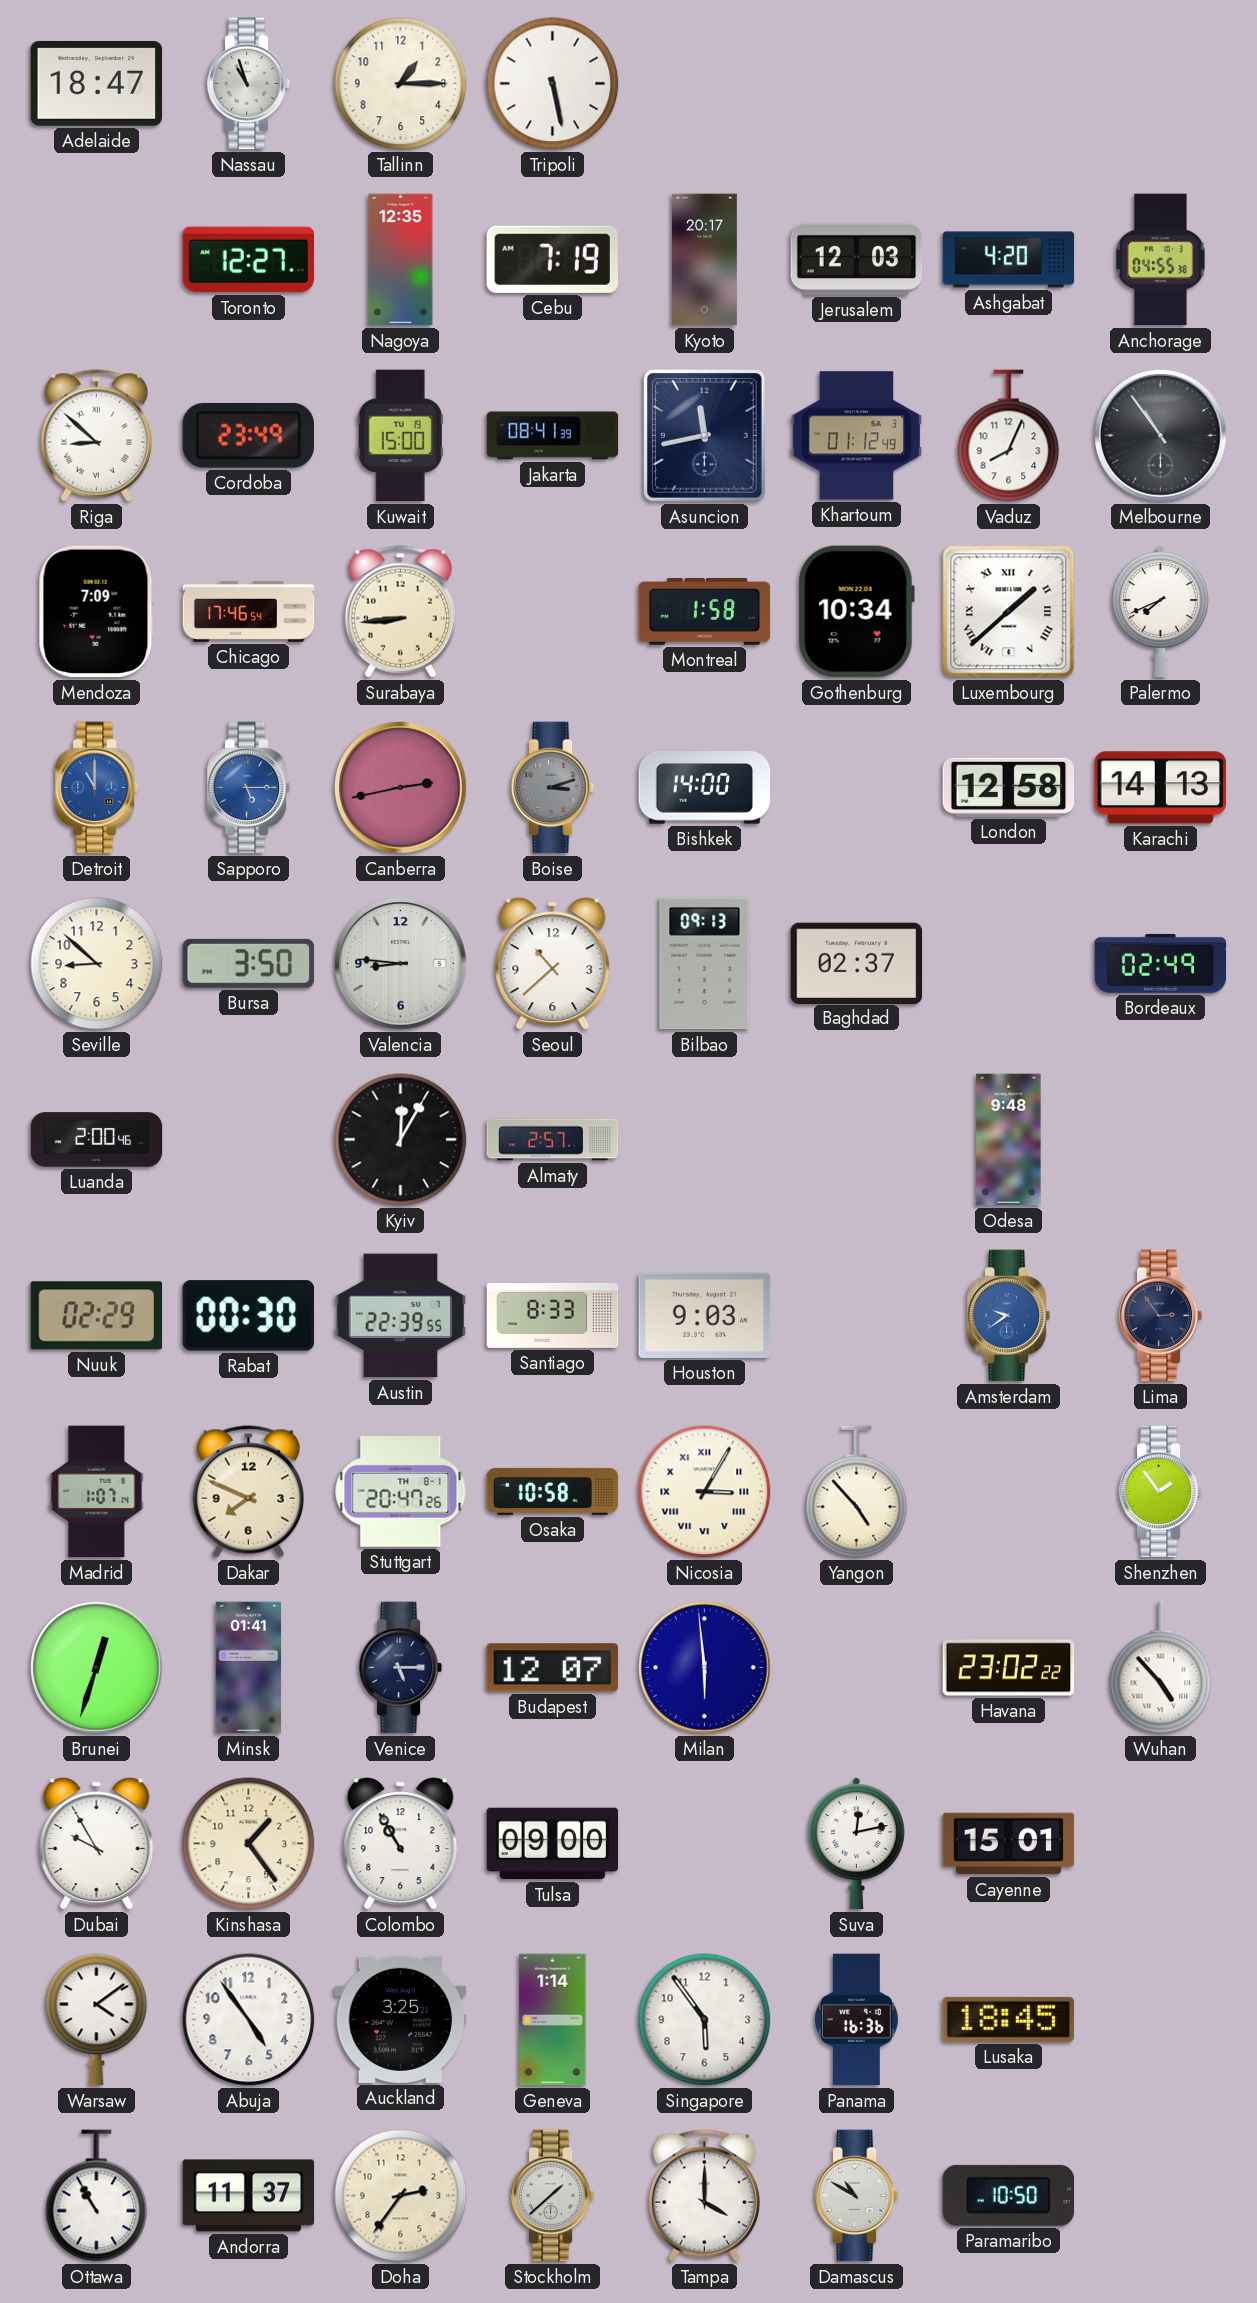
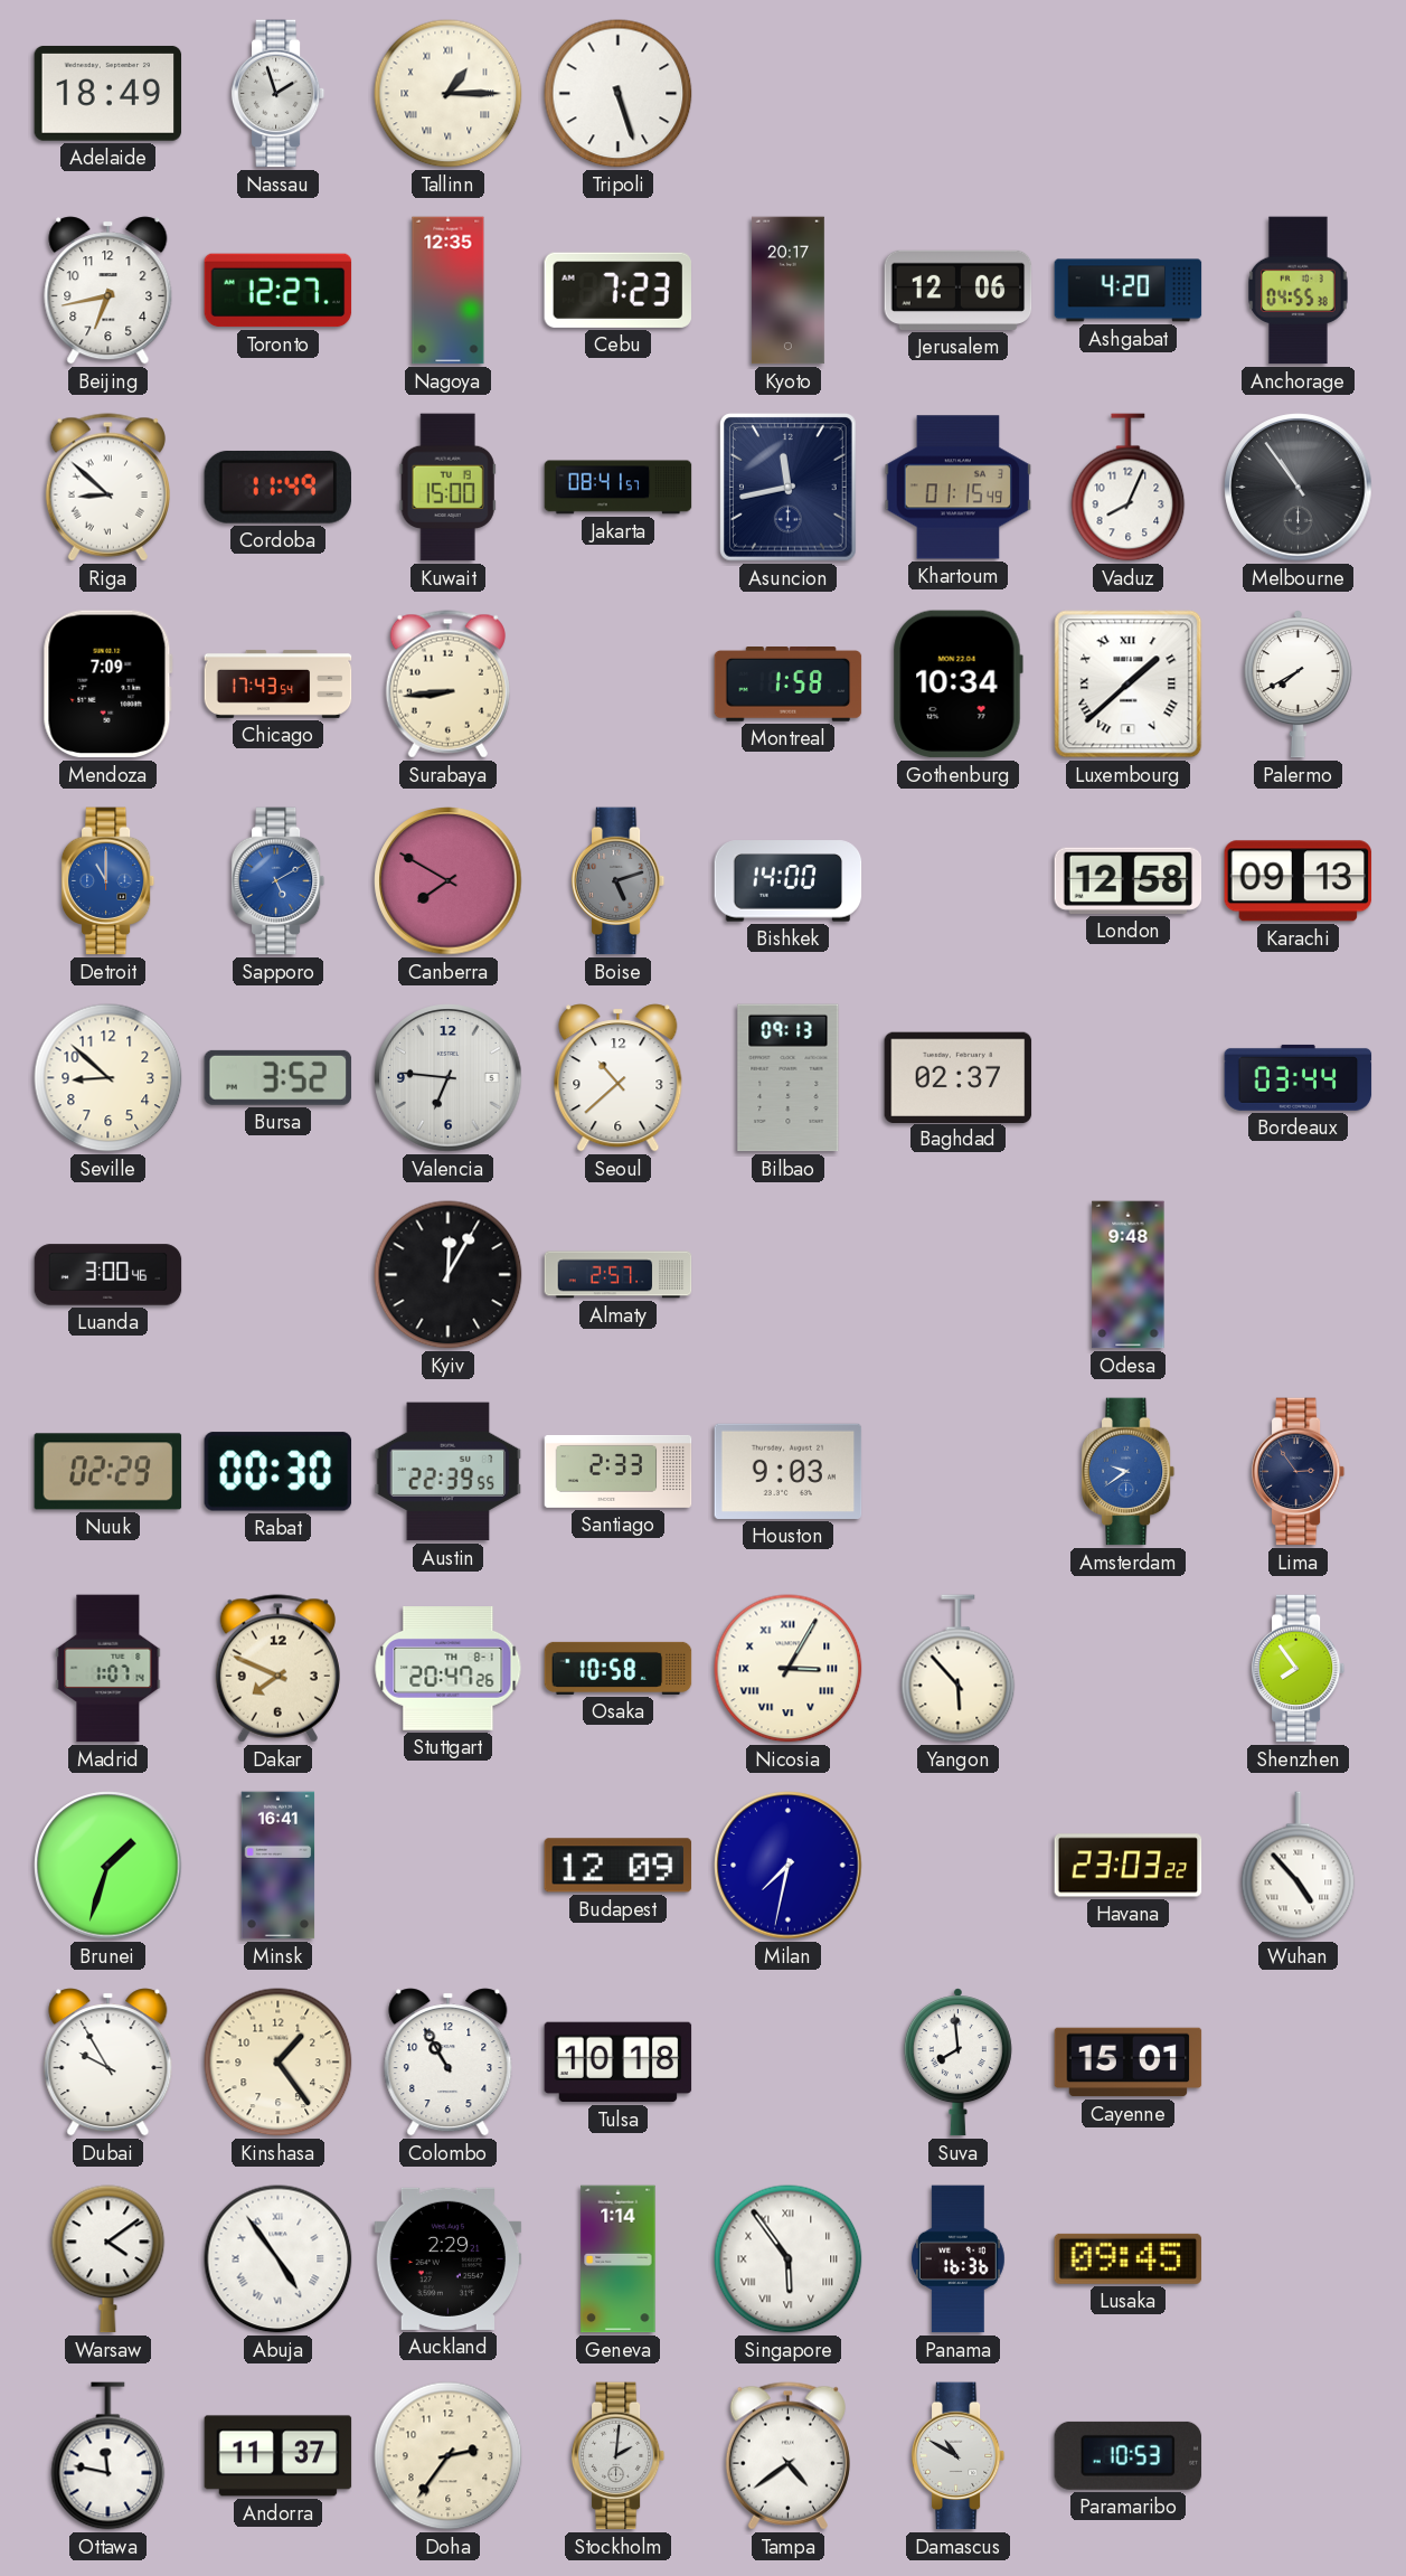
Adelaide: 18:47 -> 18:49
Nassau: 10:57 -> 1:57
Tallinn numerals: Arabic -> Roman
Tripoli: 5:28 -> 5:27
Beijing: none -> 6:43
Cebu: 7:19 -> 7:23
Jerusalem: 12:03 -> 12:06
Cordoba: 23:49 -> 11:49
Jakarta: 08:41:39 -> 08:41:57
Khartoum: 01:12 -> 01:15
Chicago: 17:46 -> 17:43
Palermo: 7:41 -> 7:40
Sapporo: 5:15 -> 5:10
Canberra: 2:43 -> 7:50
Boise: 3:12 -> 5:12
Karachi: 14:13 -> 09:13
Bursa: 3:50 -> 3:52
Valencia: 8:46 -> 6:46
Bordeaux: 02:49 -> 03:44
Luanda: 2:00 -> 3:00
Santiago: 8:33 -> 2:33
Yangon: 4:53 -> 5:53
Shenzhen: 1:54 -> 7:54
Brunei: 12:33 -> 1:33
Minsk: 01:41 -> 16:41
Venice: 5:15 -> none
Budapest: 12:07 -> 12:09
Milan: 5:59 -> 7:32
Havana: 23:02 -> 23:03
Tulsa: 09:00 -> 10:18
Suva: 12:13 -> 7:59
Abuja numerals: Arabic -> Roman
Auckland: 3:25 -> 2:29
Singapore numerals: Arabic -> Roman
Lusaka: 18:45 -> 09:45
Ottawa: 10:55 -> 11:47
Stockholm: 1:38 -> 2:01
Tampa: 4:00 -> 4:39
Paramaribo: 10:50 -> 10:53
